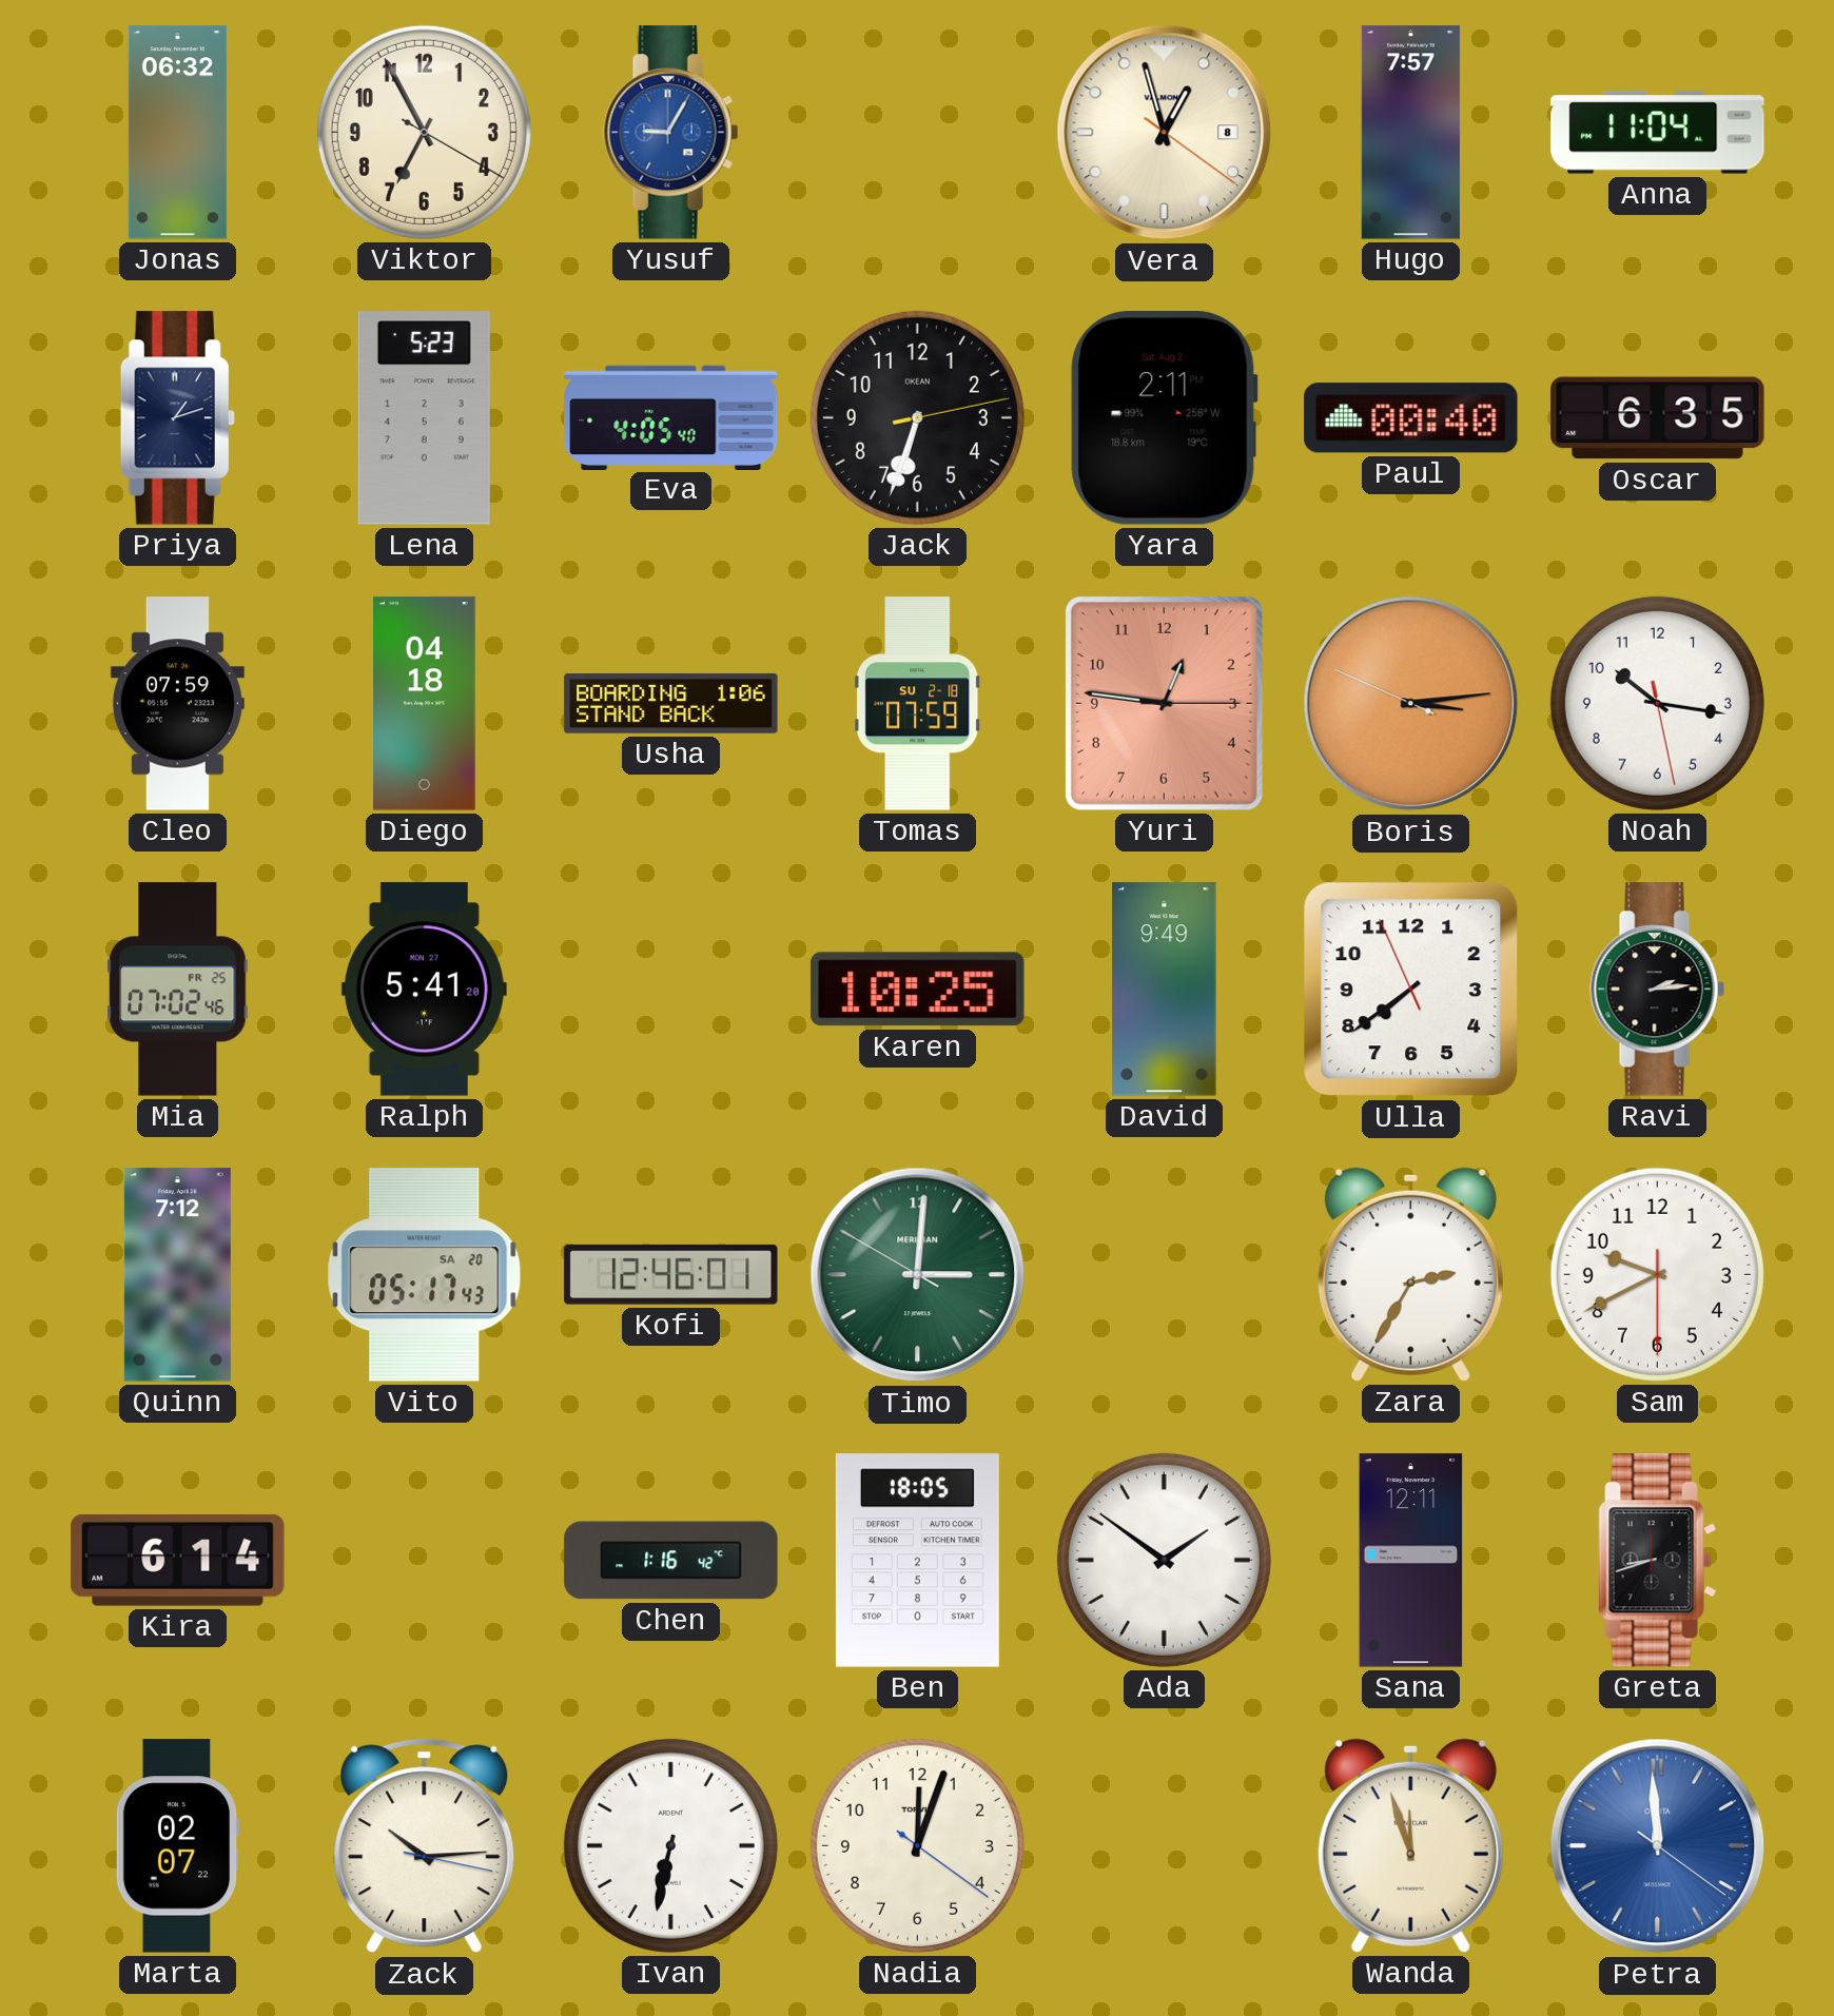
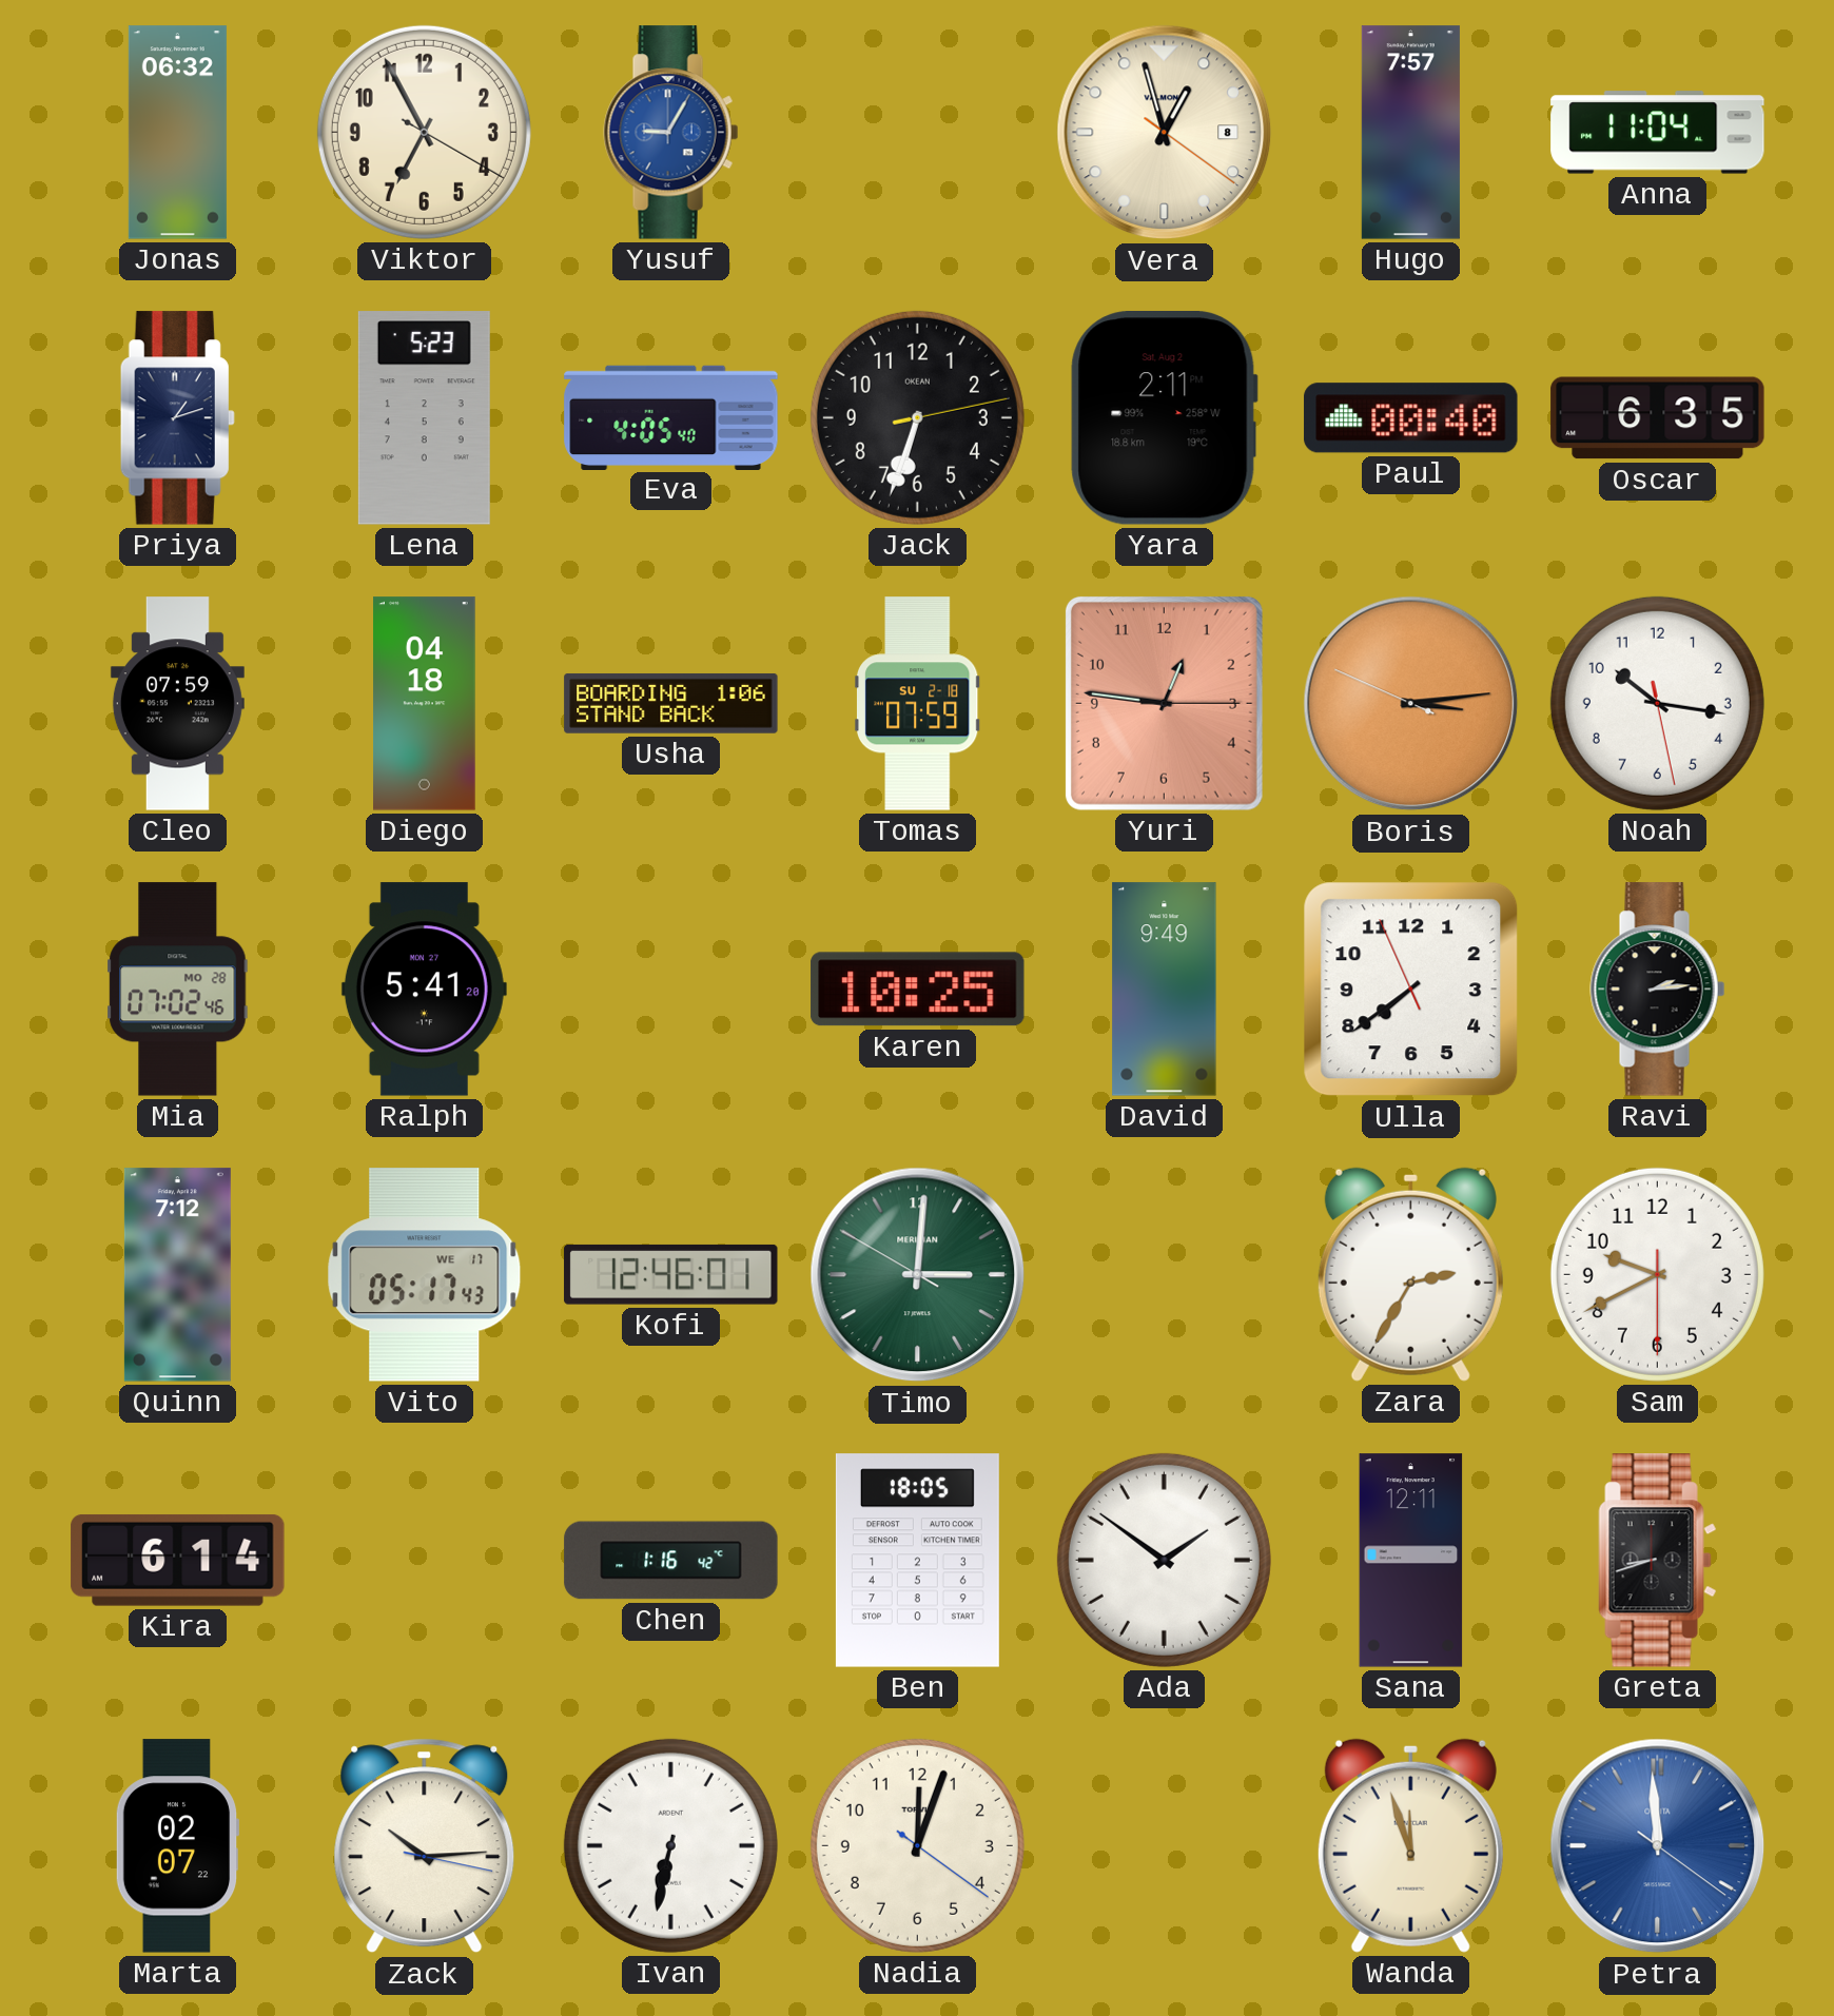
Mia date: FR 25 -> MO 28
Vito date: SA 20 -> WE 17
